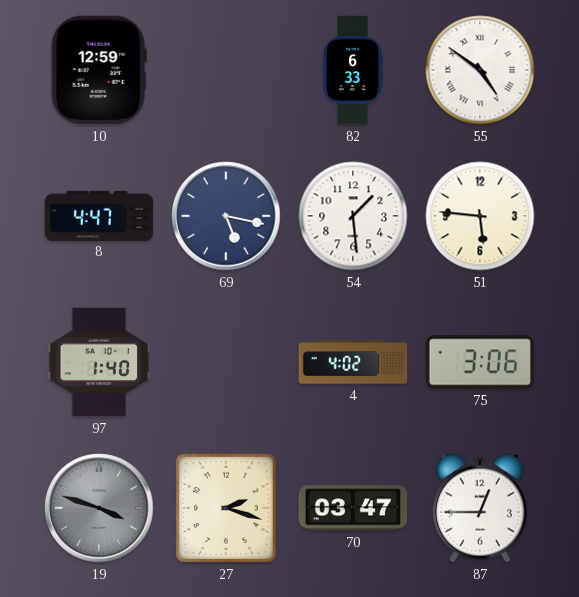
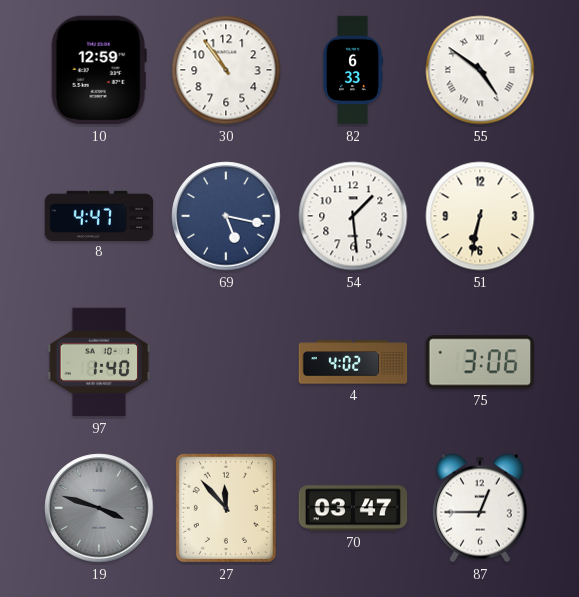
30: none -> 10:54
51: 5:46 -> 6:32
27: 2:18 -> 11:53
